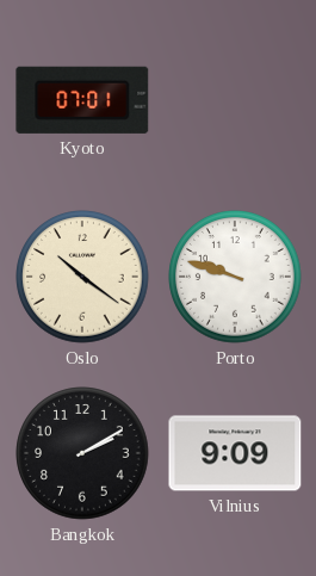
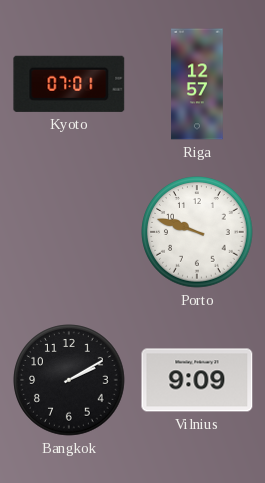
Riga: none -> 12:57
Oslo: 10:21 -> none
